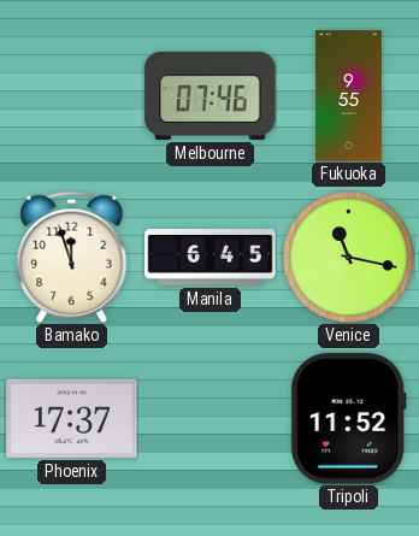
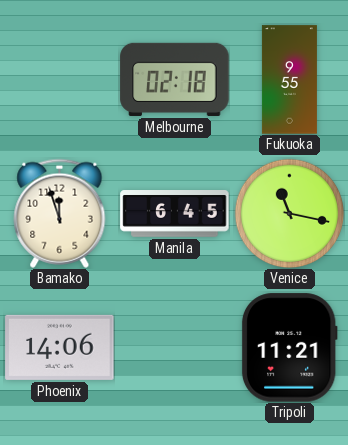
Melbourne: 07:46 -> 02:18
Phoenix: 17:37 -> 14:06
Tripoli: 11:52 -> 11:21
